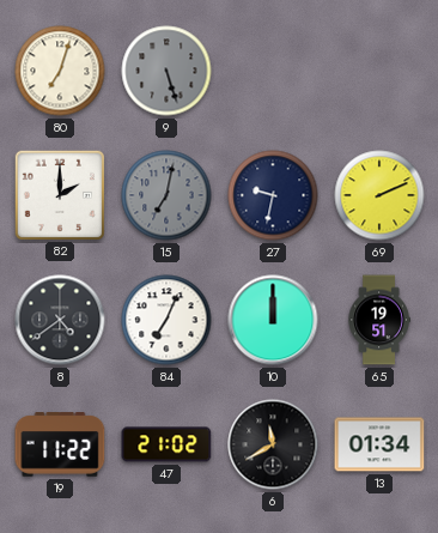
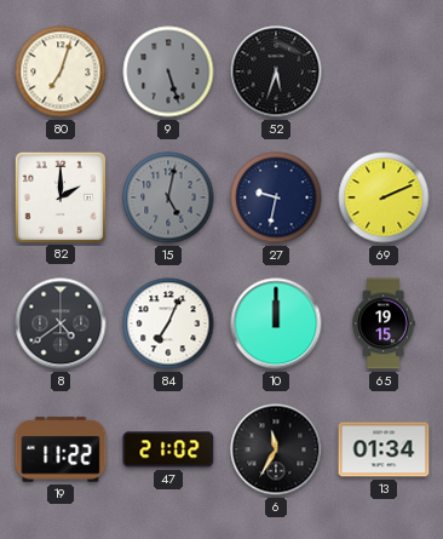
52: none -> 5:33
15: 7:02 -> 5:02
65: 19:51 -> 19:15
6: 11:40 -> 11:35
